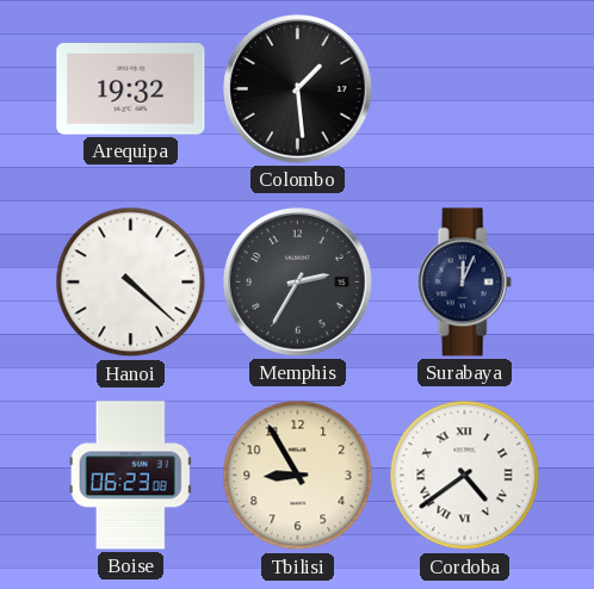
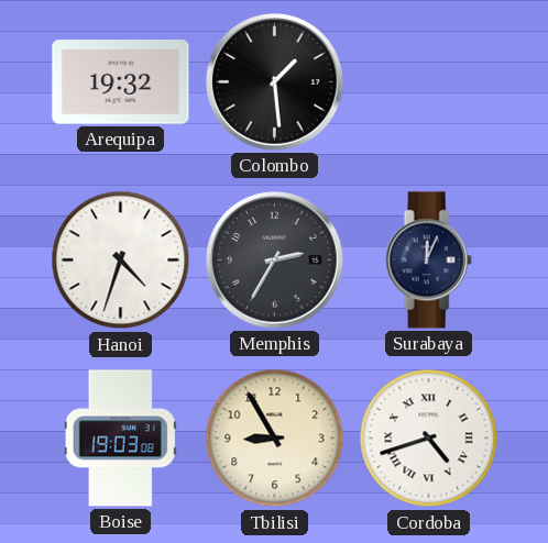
Hanoi: 4:22 -> 4:33
Boise: 06:23 -> 19:03
Cordoba: 4:39 -> 4:42
